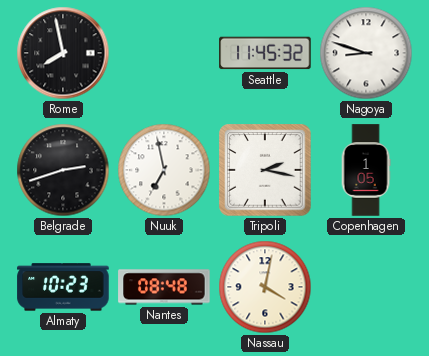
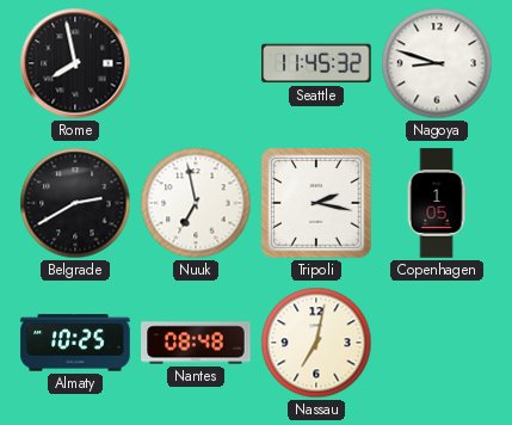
Belgrade: 2:42 -> 2:40
Almaty: 10:23 -> 10:25
Nassau: 4:02 -> 7:02
